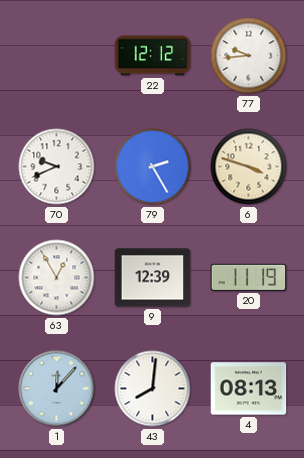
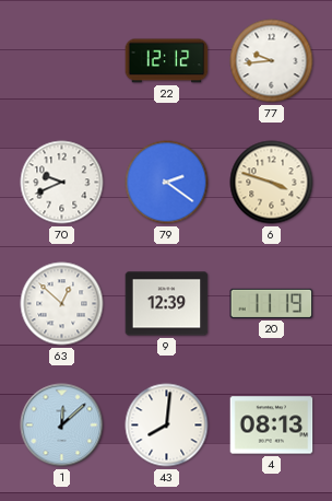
79: 2:25 -> 2:21
63: 12:55 -> 12:52
1: 12:07 -> 12:08
